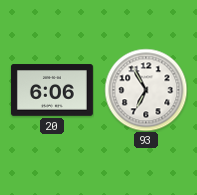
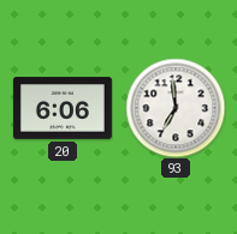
93: 6:55 -> 6:59
